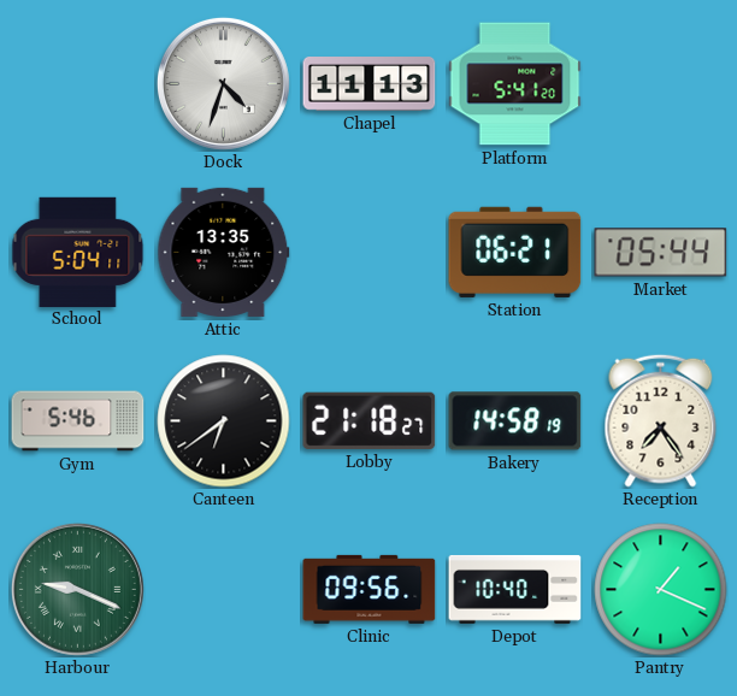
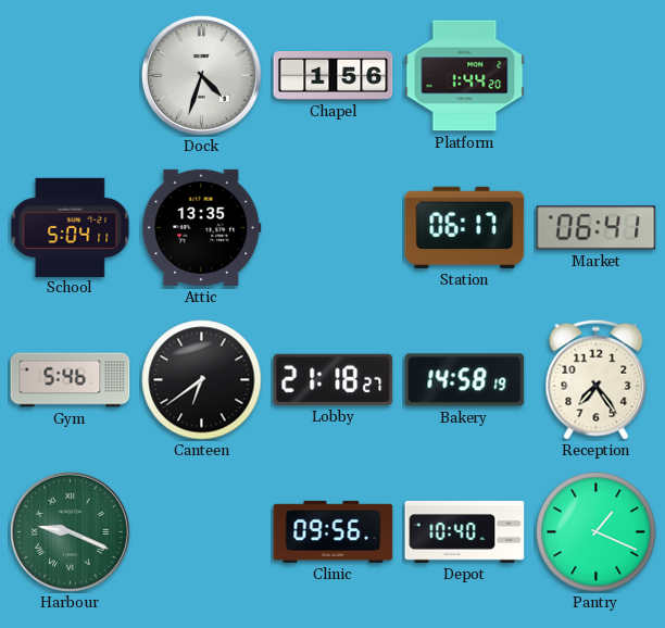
Chapel: 11:13 -> 1:56
Platform: 5:41 -> 1:44
Station: 06:21 -> 06:17
Market: 05:44 -> 06:41
